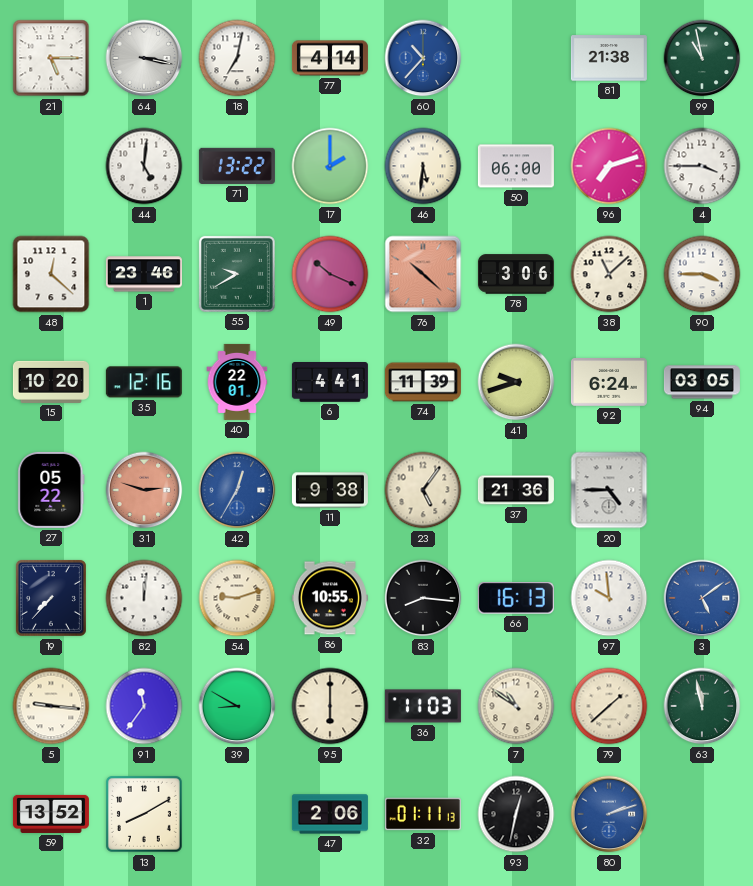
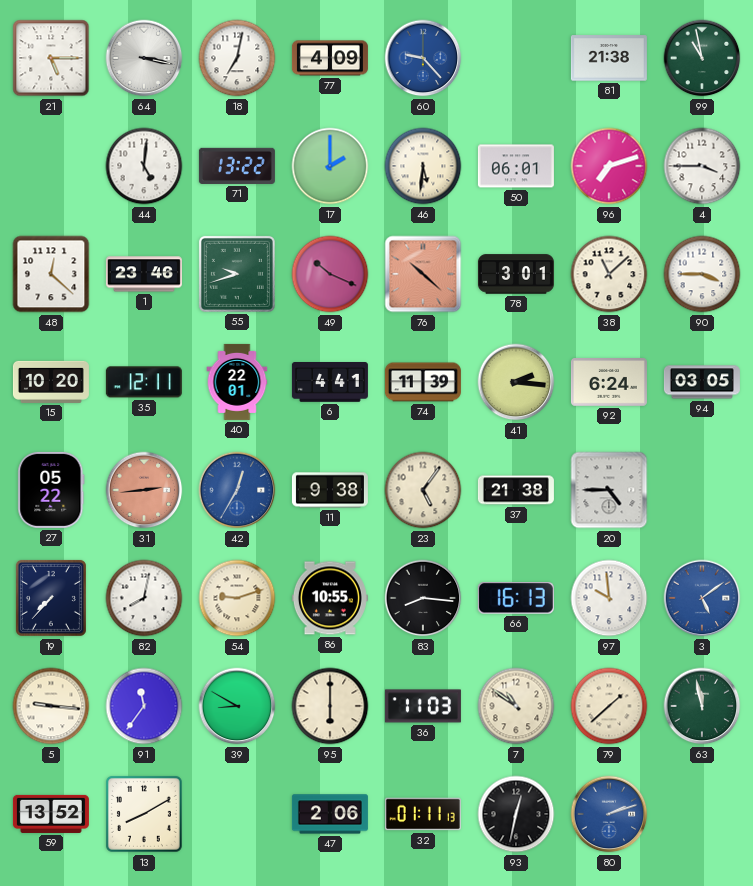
77: 4:14 -> 4:09
60: 10:37 -> 9:23
50: 06:00 -> 06:01
55: 9:40 -> 9:42
78: 3:06 -> 3:01
35: 12:16 -> 12:11
41: 9:42 -> 2:16
31: 2:48 -> 2:44
37: 21:36 -> 21:38
82: 12:01 -> 8:02
